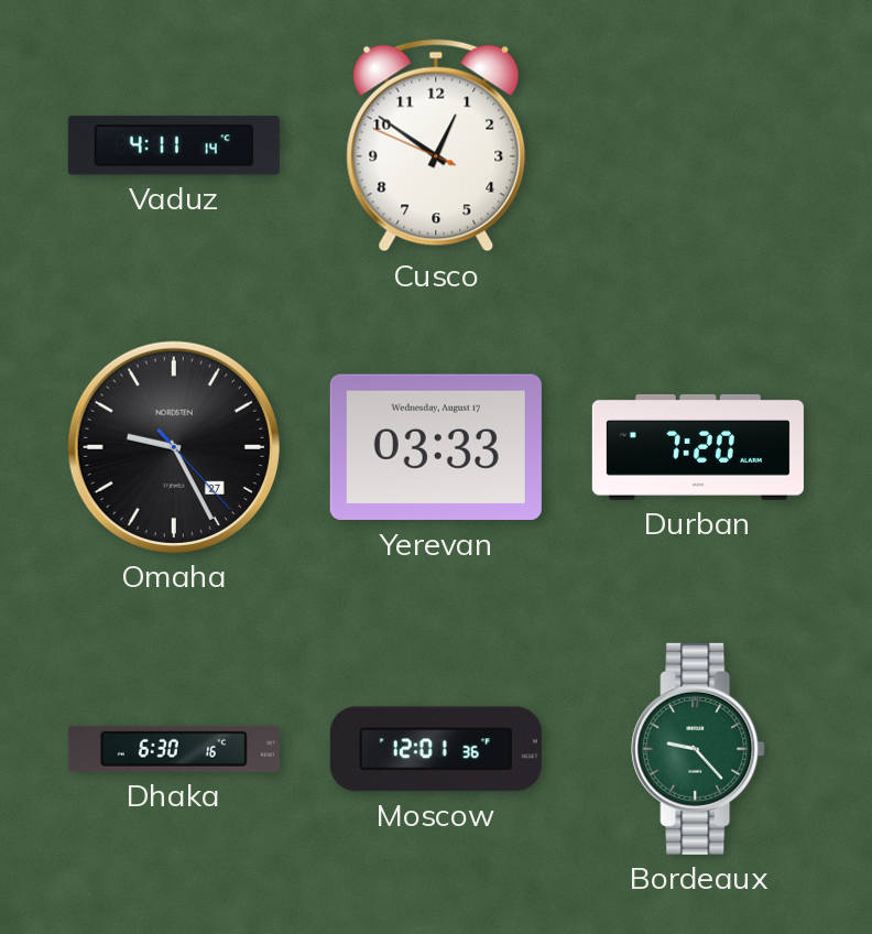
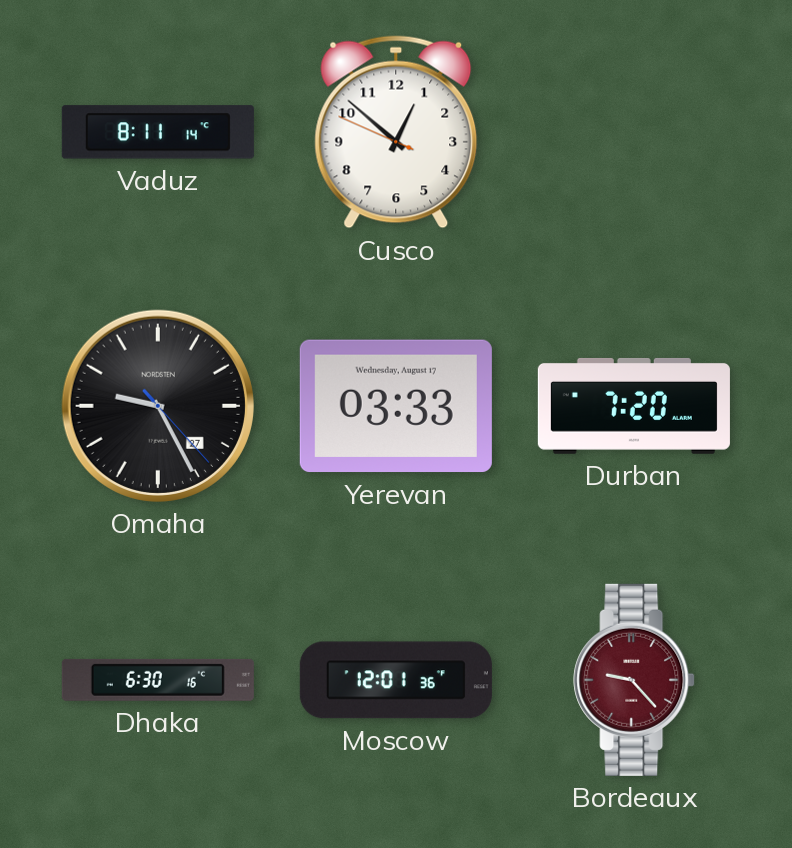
Vaduz: 4:11 -> 8:11
Cusco: 12:50 -> 12:51
Bordeaux dial: green -> burgundy
